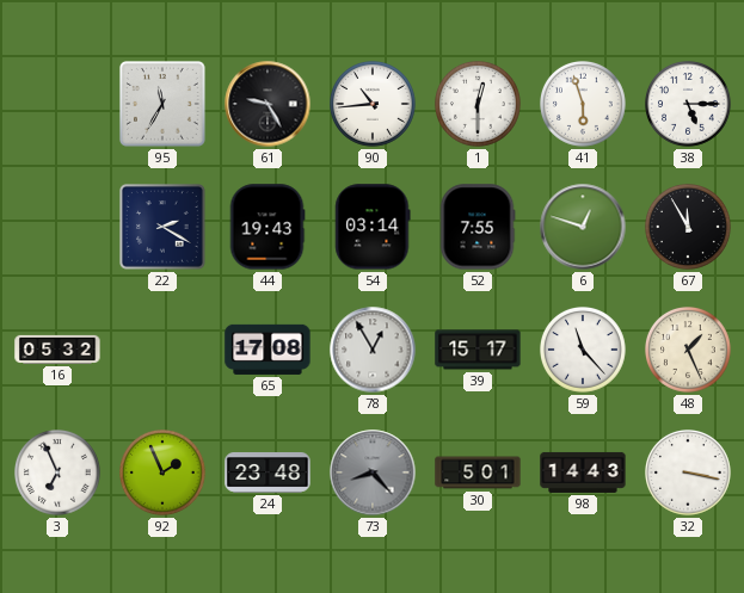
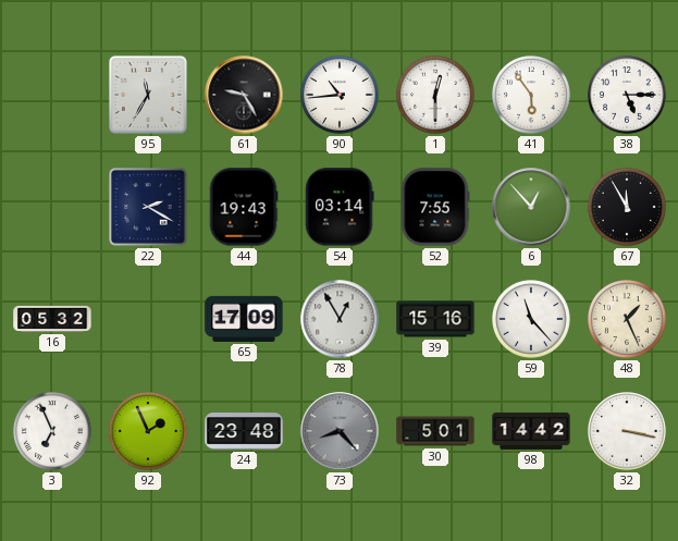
41: 5:57 -> 5:54
6: 12:48 -> 12:53
65: 17:08 -> 17:09
39: 15:17 -> 15:16
98: 14:43 -> 14:42
